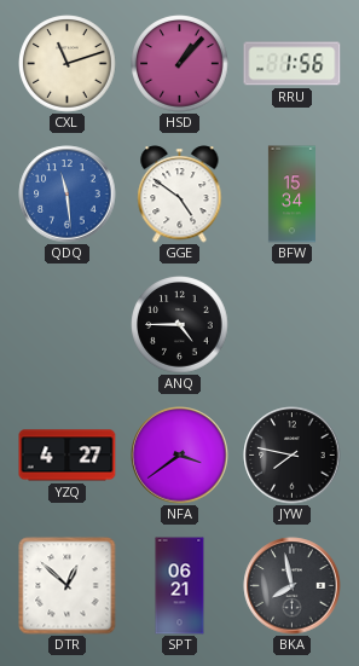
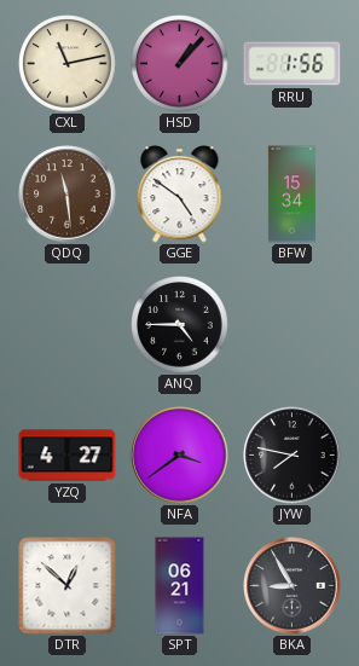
CXL: 11:12 -> 11:13
QDQ dial: blue -> brown
BKA: 7:58 -> 8:55
